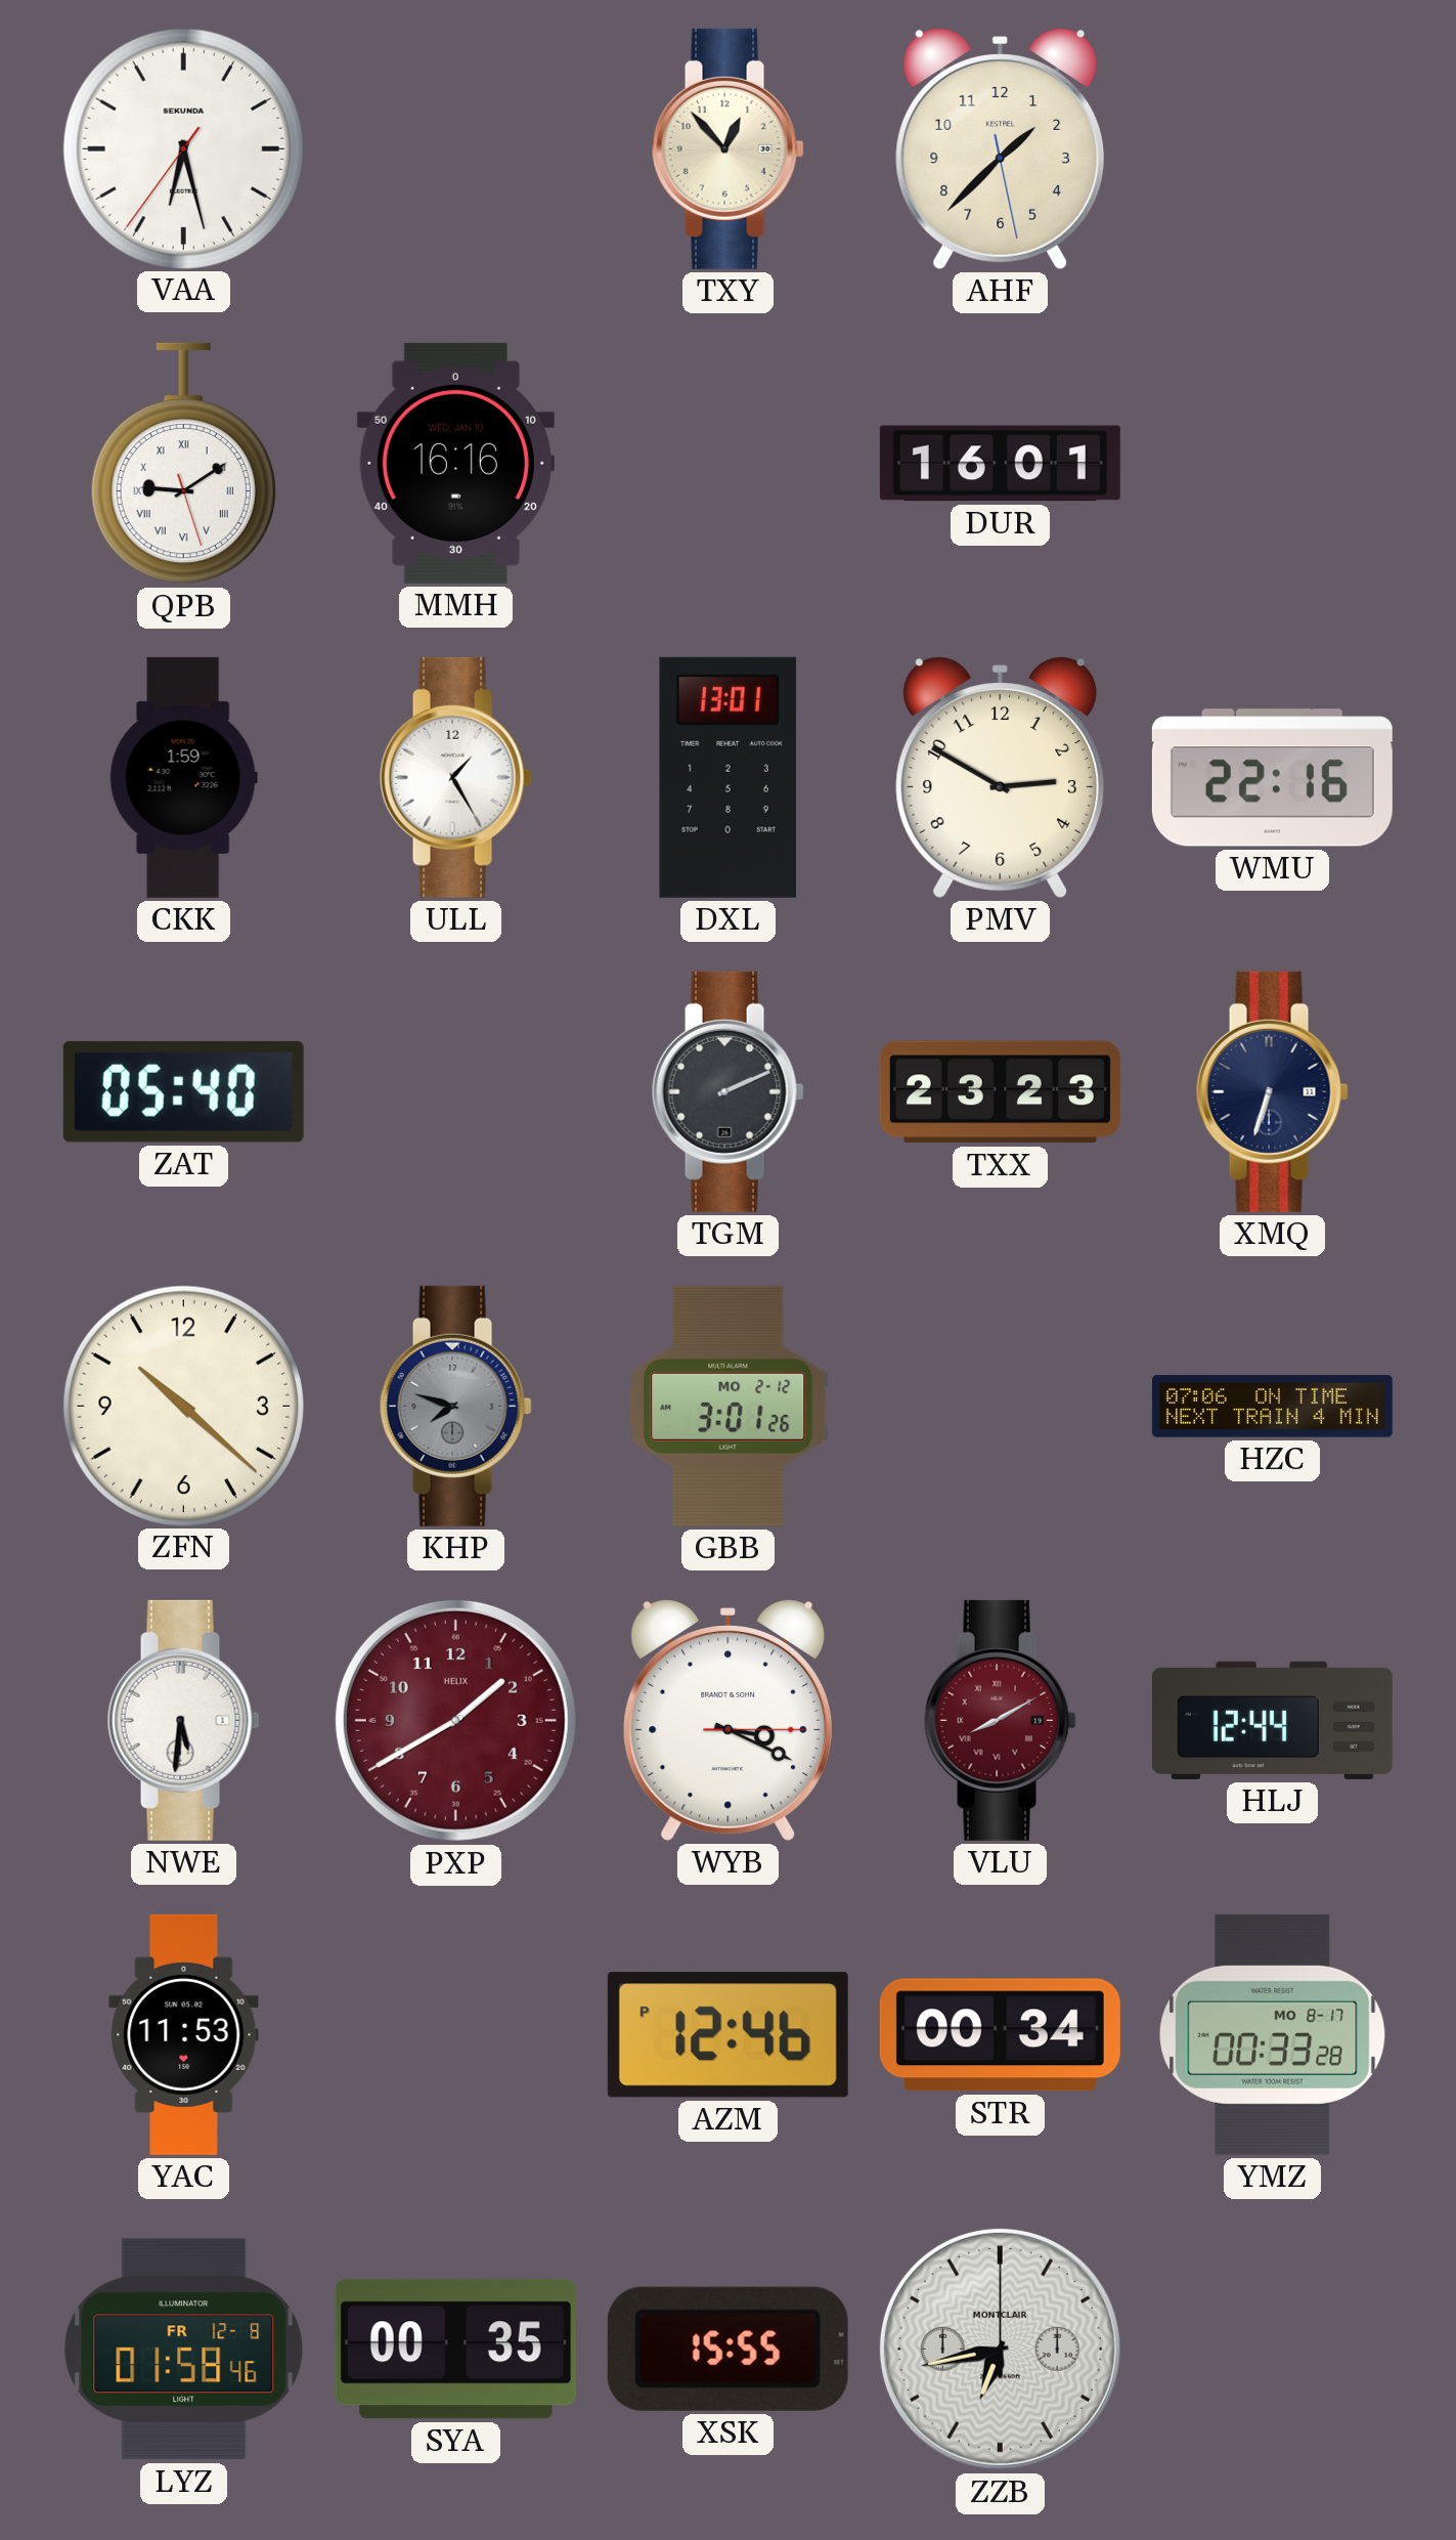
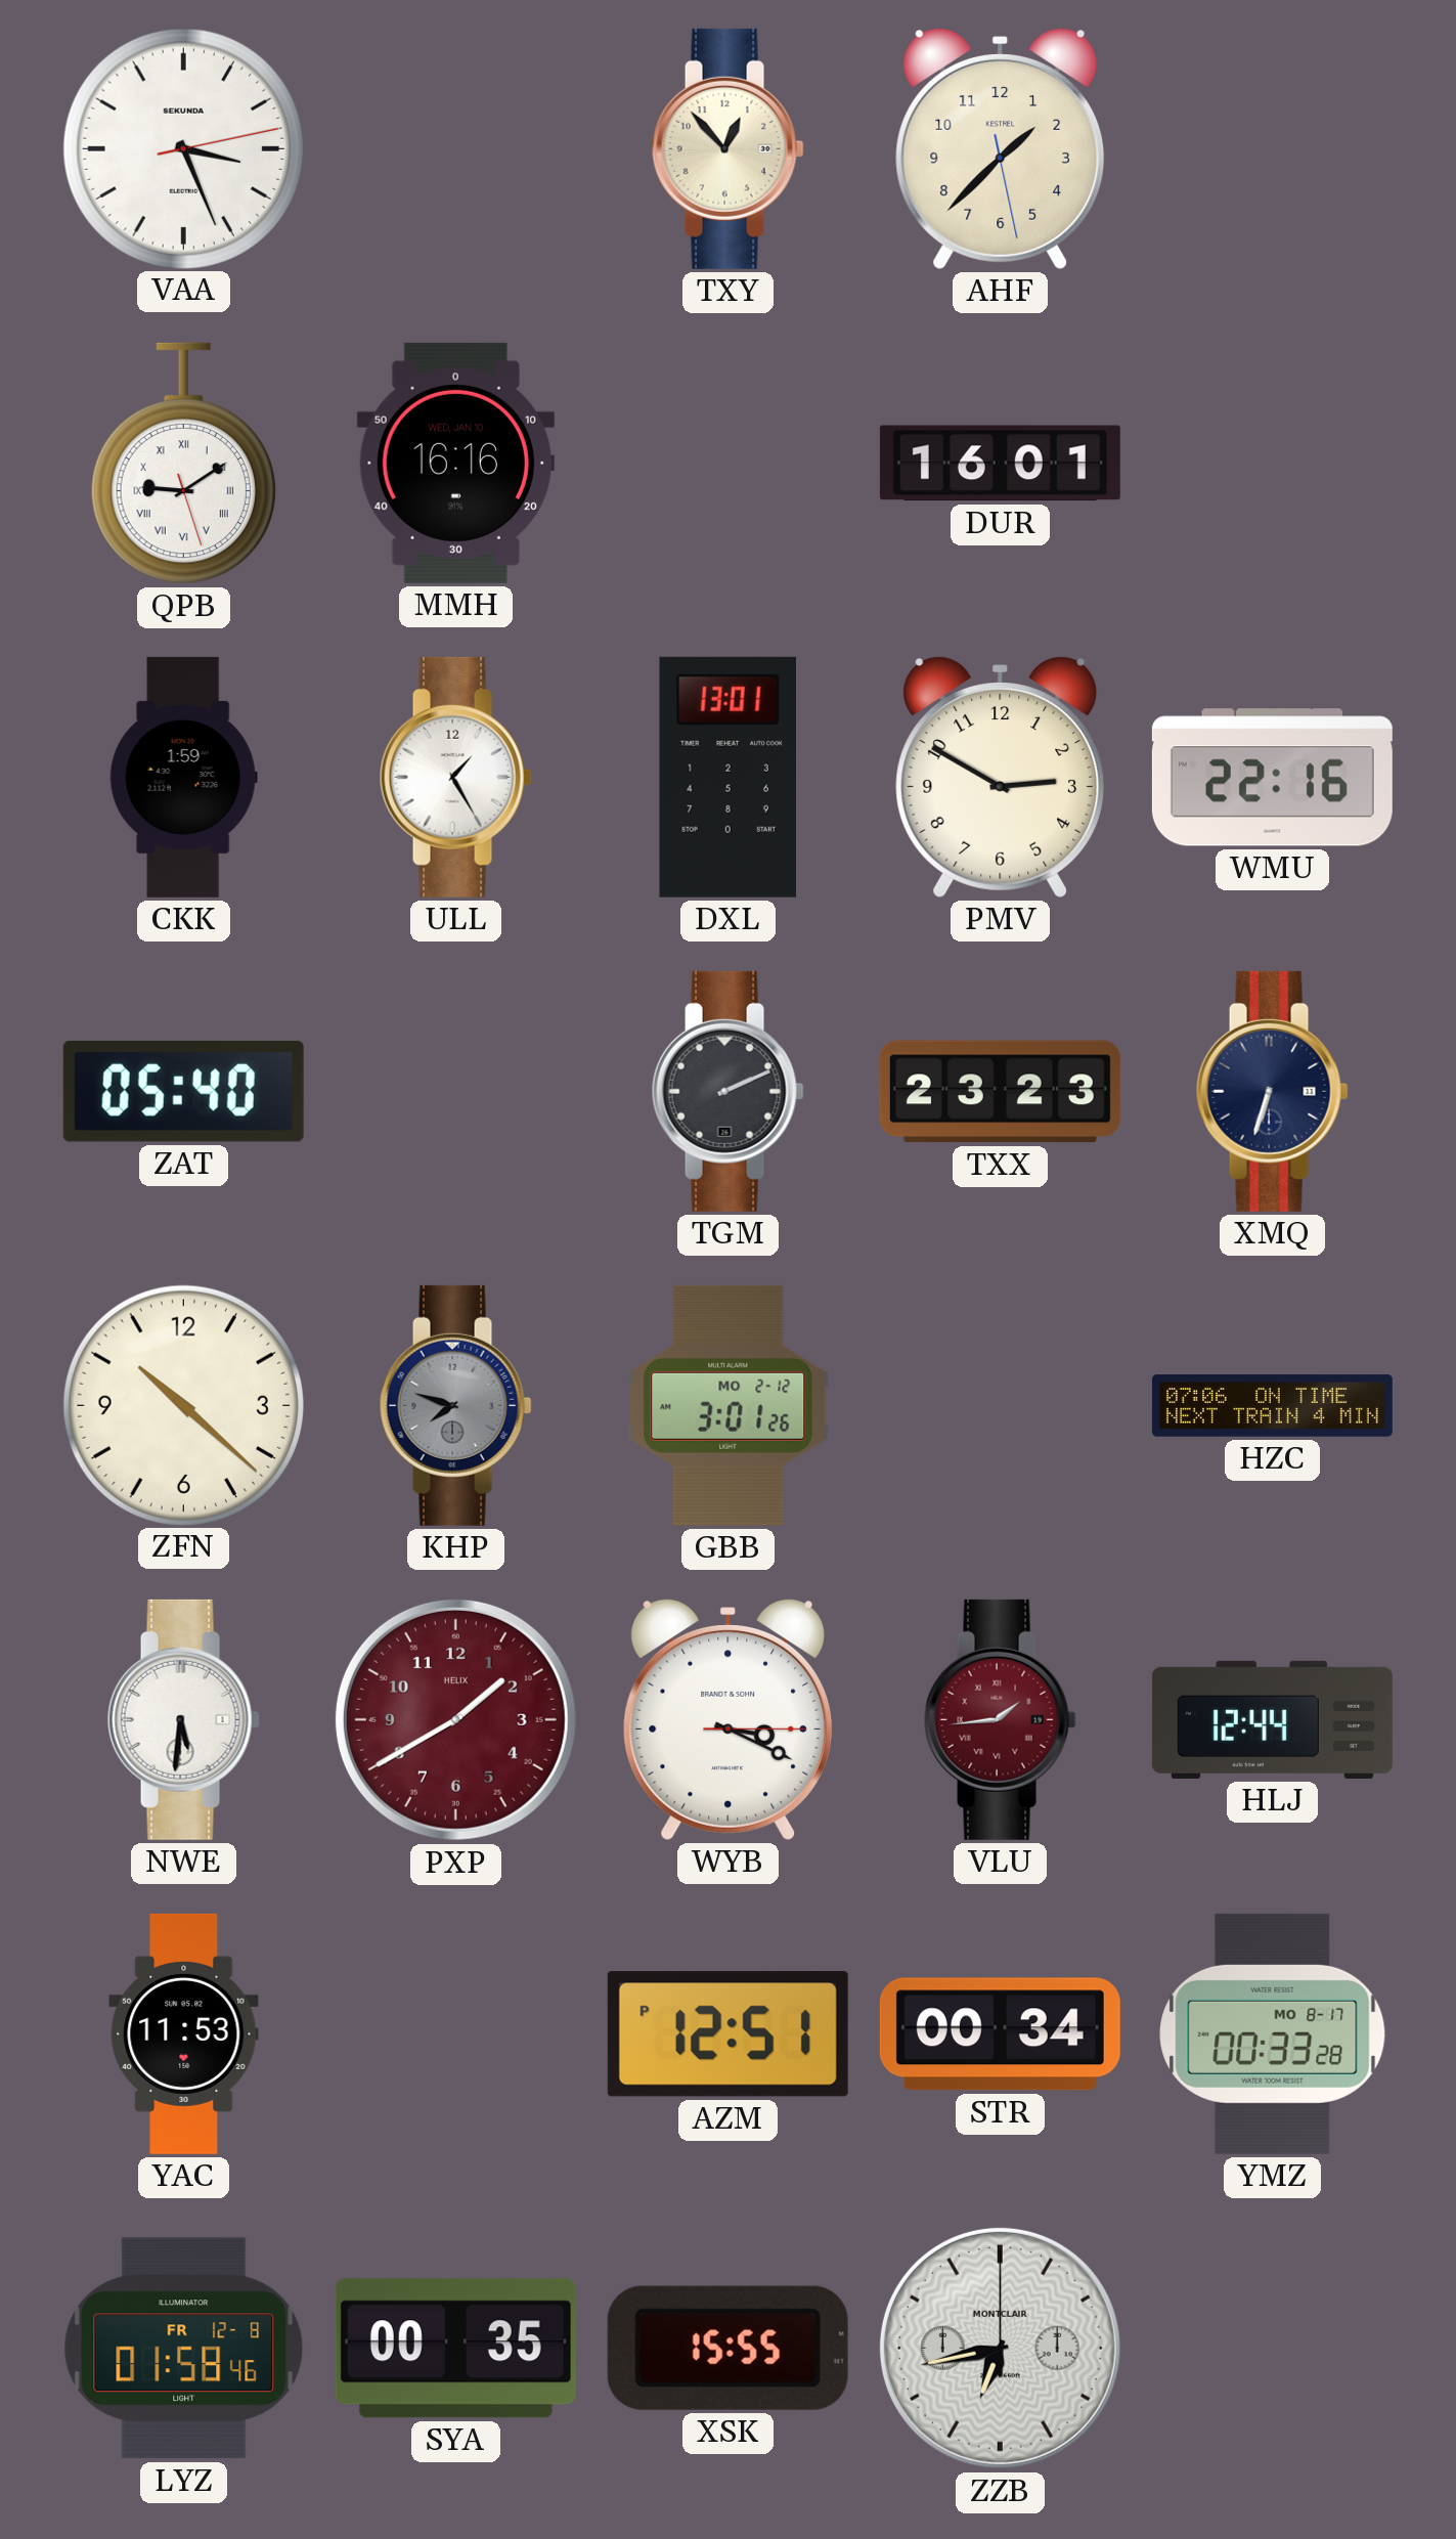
VAA: 6:27 -> 3:26
VLU: 8:10 -> 1:44
AZM: 12:46 -> 12:51
